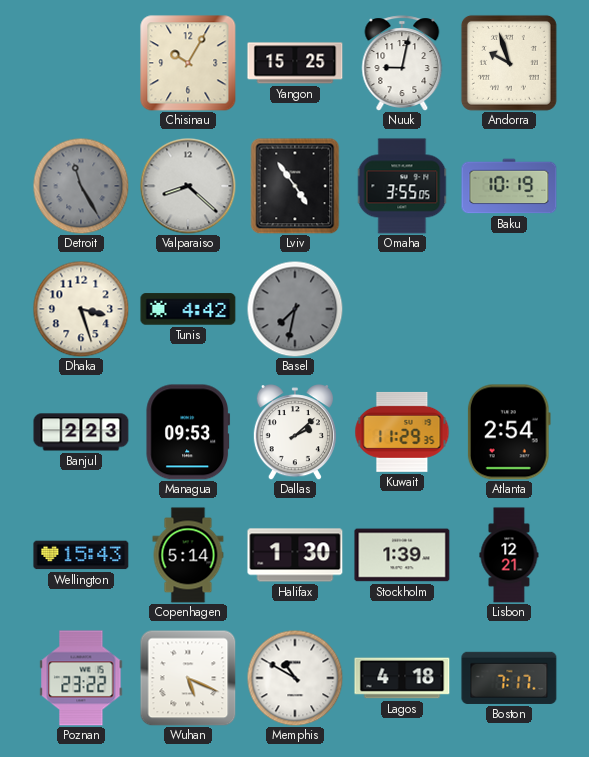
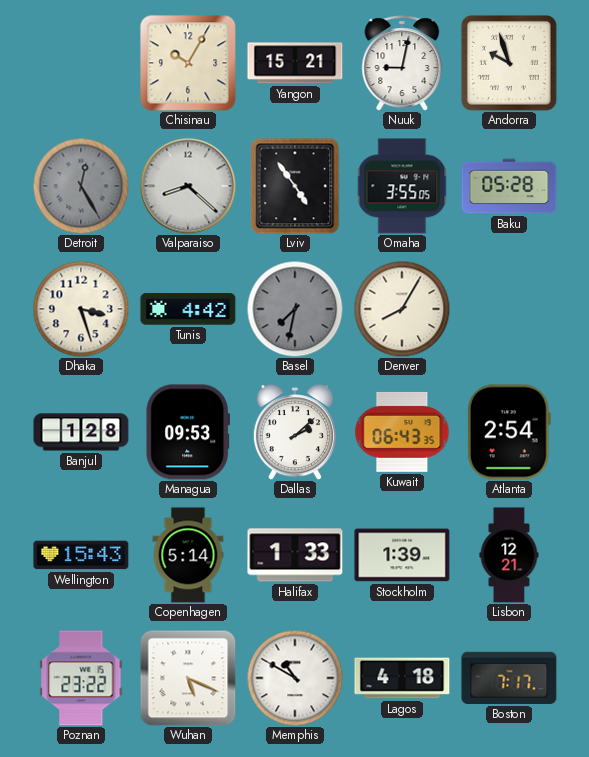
Yangon: 15:25 -> 15:21
Detroit: 11:25 -> 12:25
Baku: 10:19 -> 05:28
Denver: none -> 8:05
Banjul: 2:23 -> 1:28
Kuwait: 11:29 -> 06:43
Halifax: 1:30 -> 1:33
